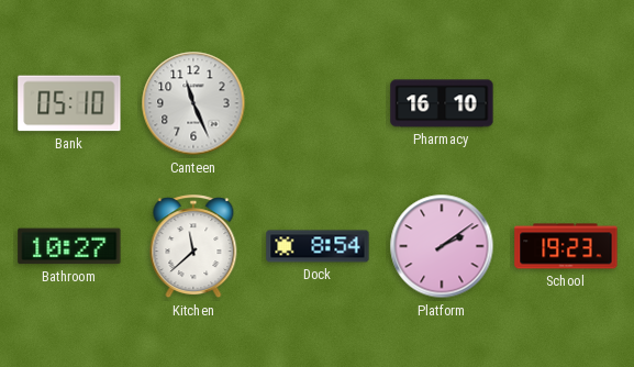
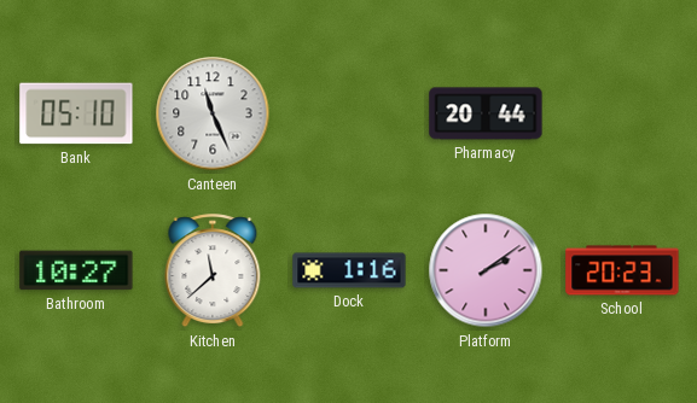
Pharmacy: 16:10 -> 20:44
Dock: 8:54 -> 1:16
School: 19:23 -> 20:23
